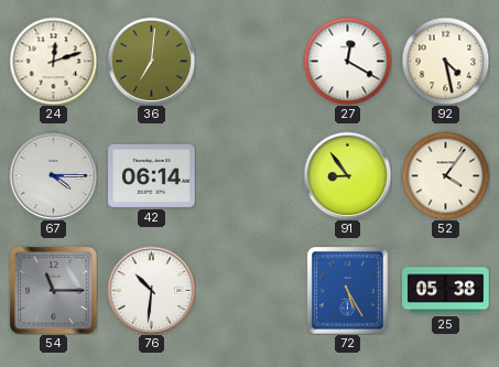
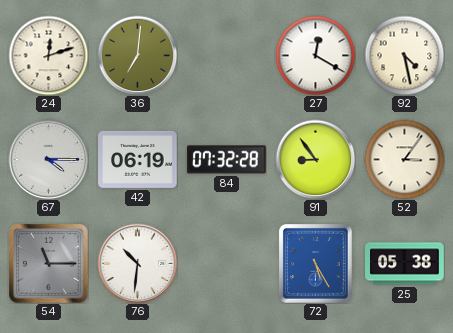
42: 06:14 -> 06:19
84: none -> 07:32
52: 4:06 -> 3:06
